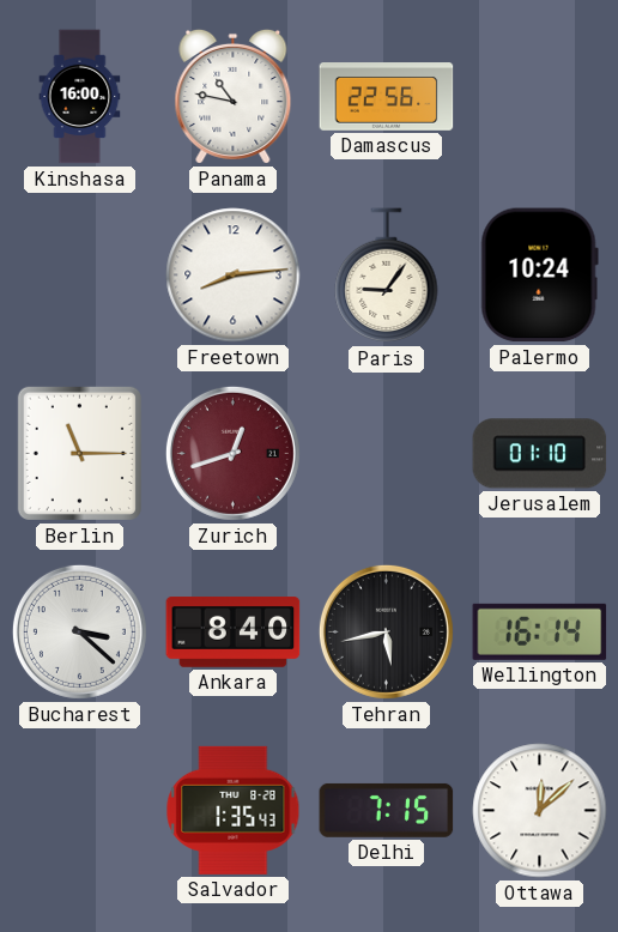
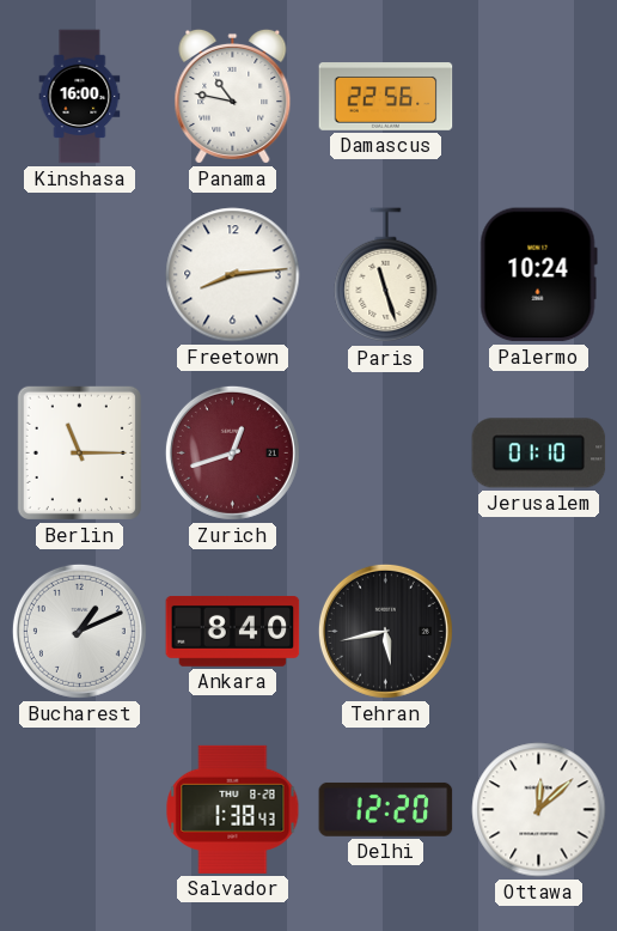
Paris: 9:06 -> 11:27
Bucharest: 3:22 -> 1:11
Wellington: 16:14 -> none
Salvador: 1:35 -> 1:38
Delhi: 7:15 -> 12:20
